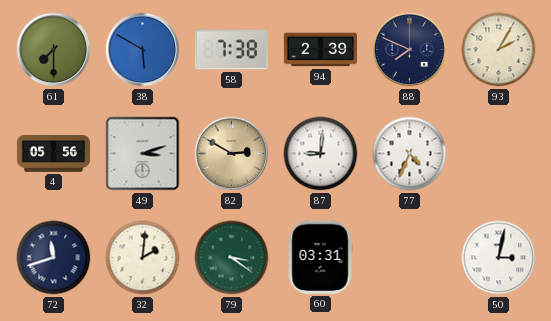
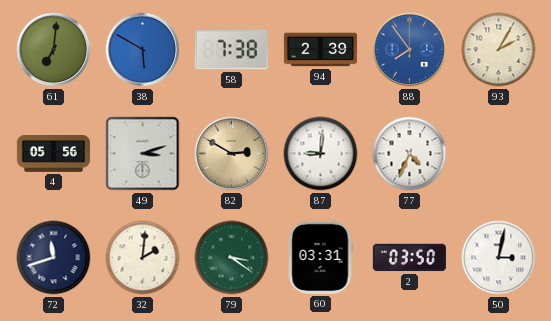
61: 7:30 -> 7:01
88: 7:49 -> 7:54
88 dial: navy -> blue
2: none -> 03:50
